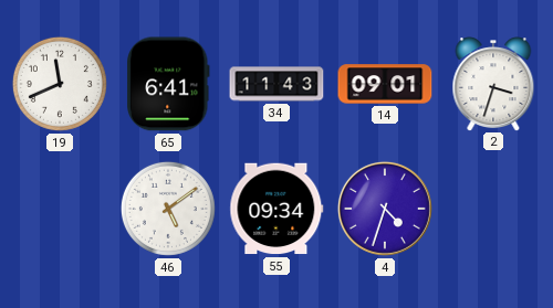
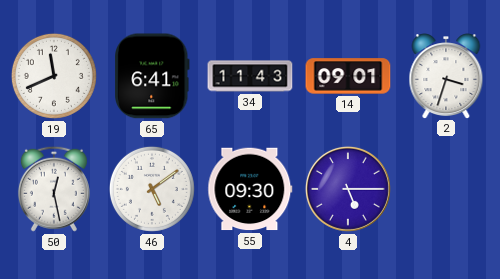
50: none -> 12:28
55: 09:34 -> 09:30
4: 4:33 -> 5:15
